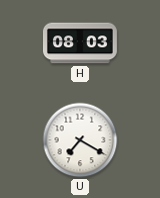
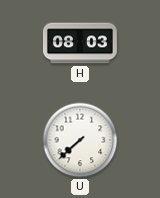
U: 7:20 -> 7:38
